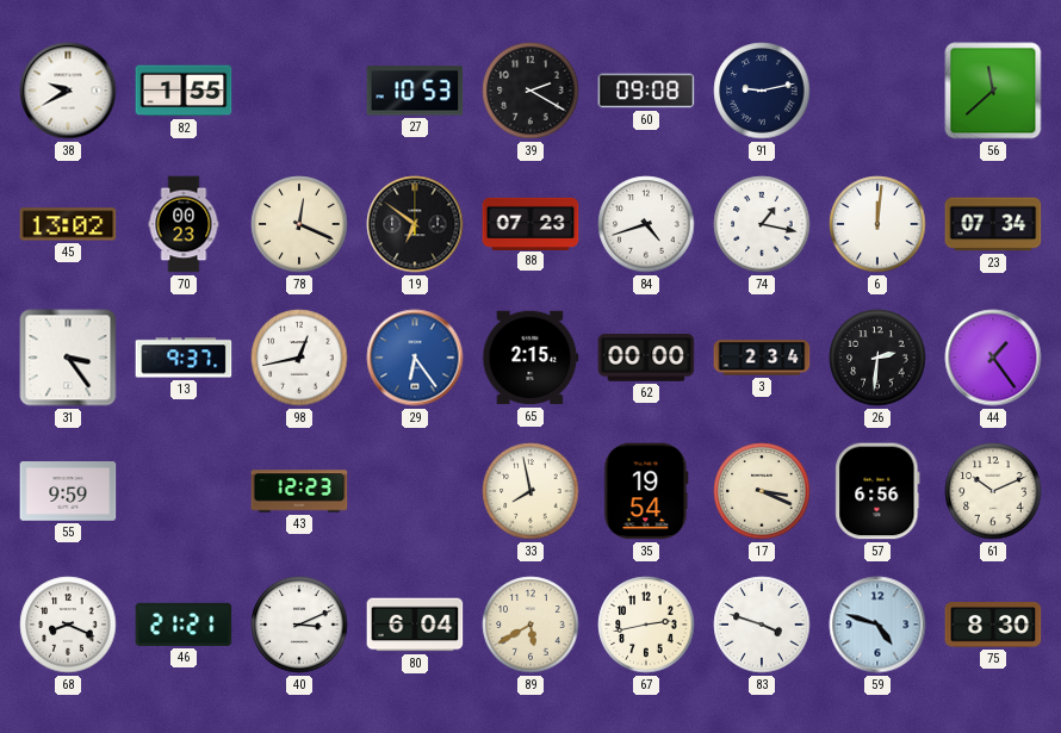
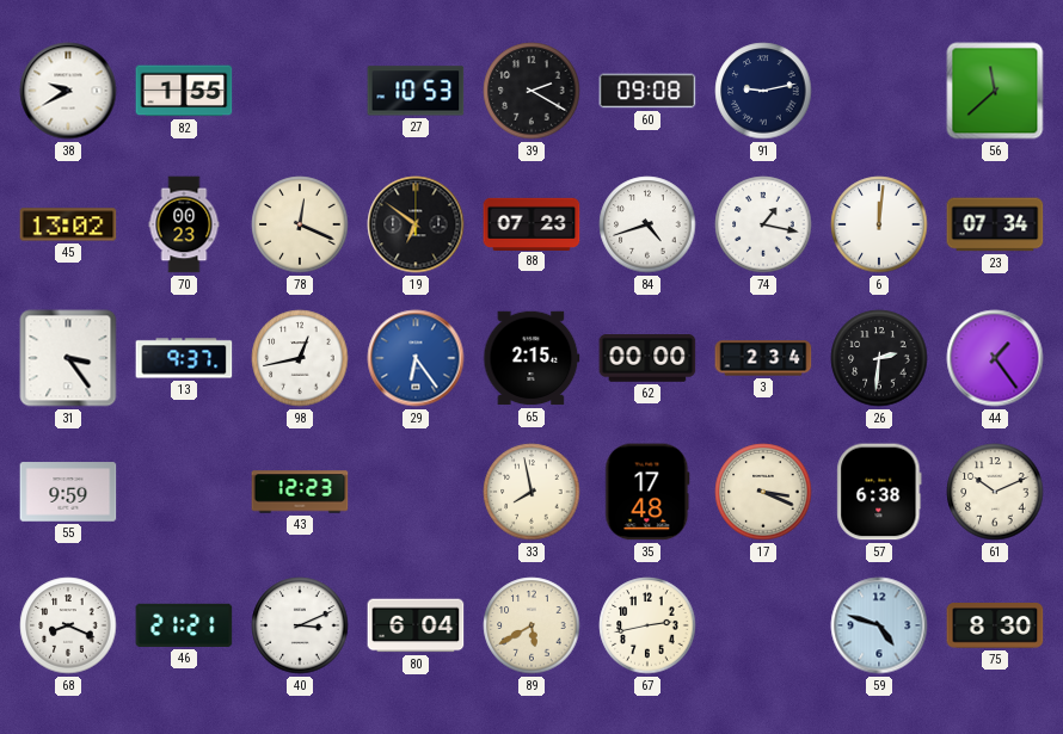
35: 19:54 -> 17:48
57: 6:56 -> 6:38
83: 3:48 -> none
